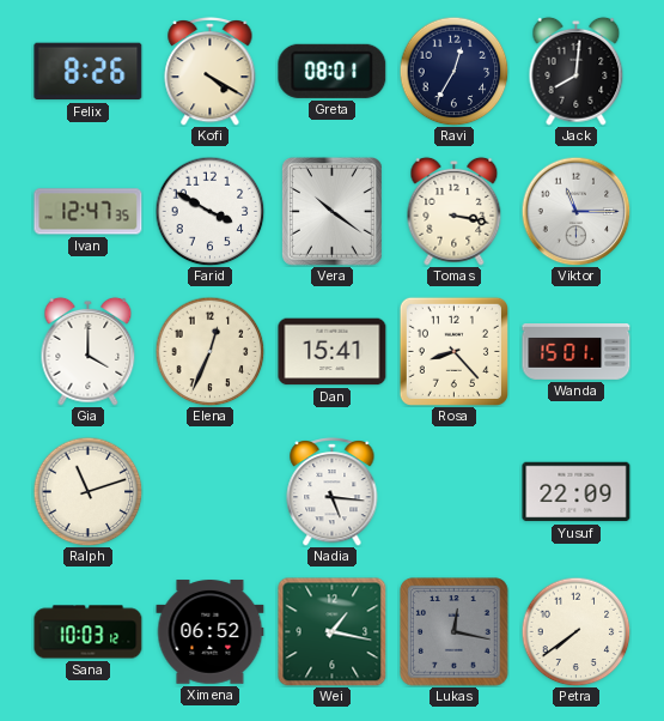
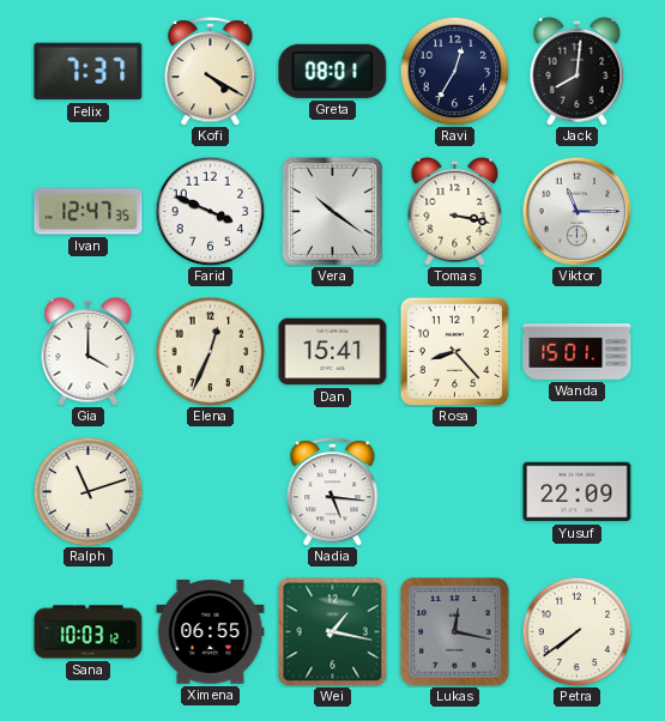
Felix: 8:26 -> 7:37
Farid: 3:50 -> 3:49
Ximena: 06:52 -> 06:55
